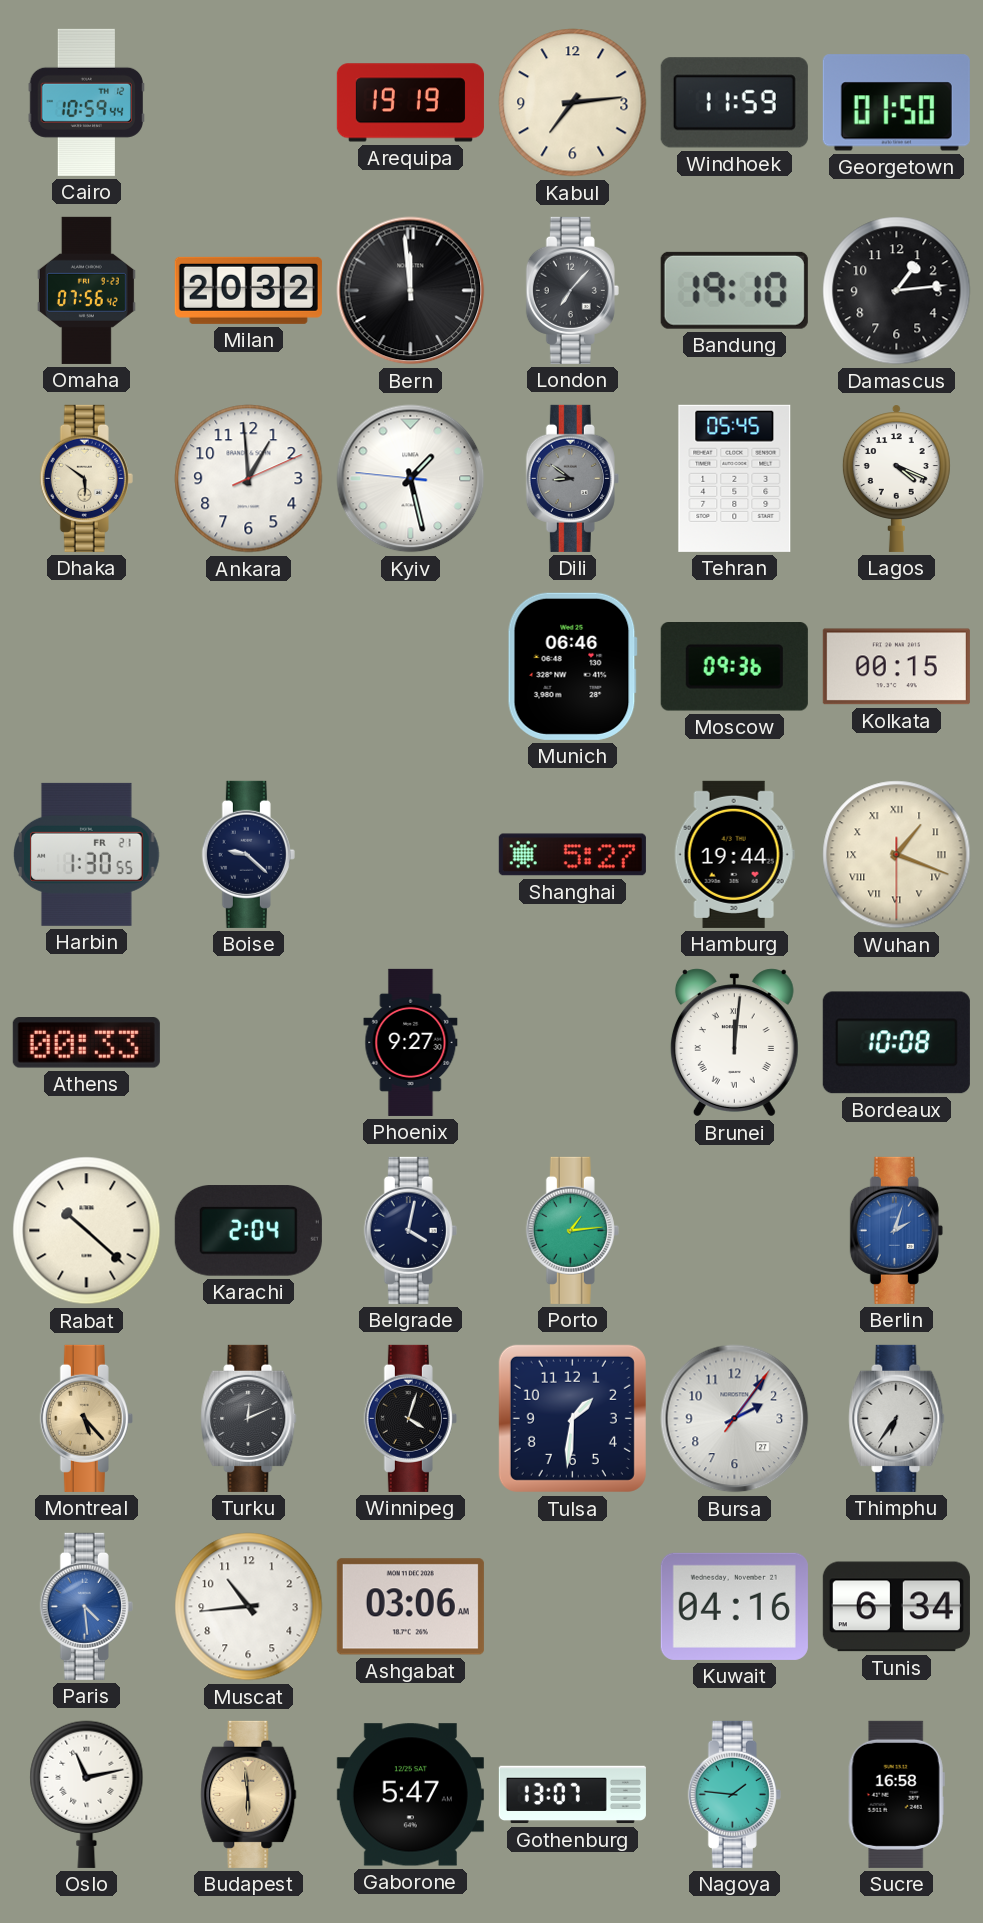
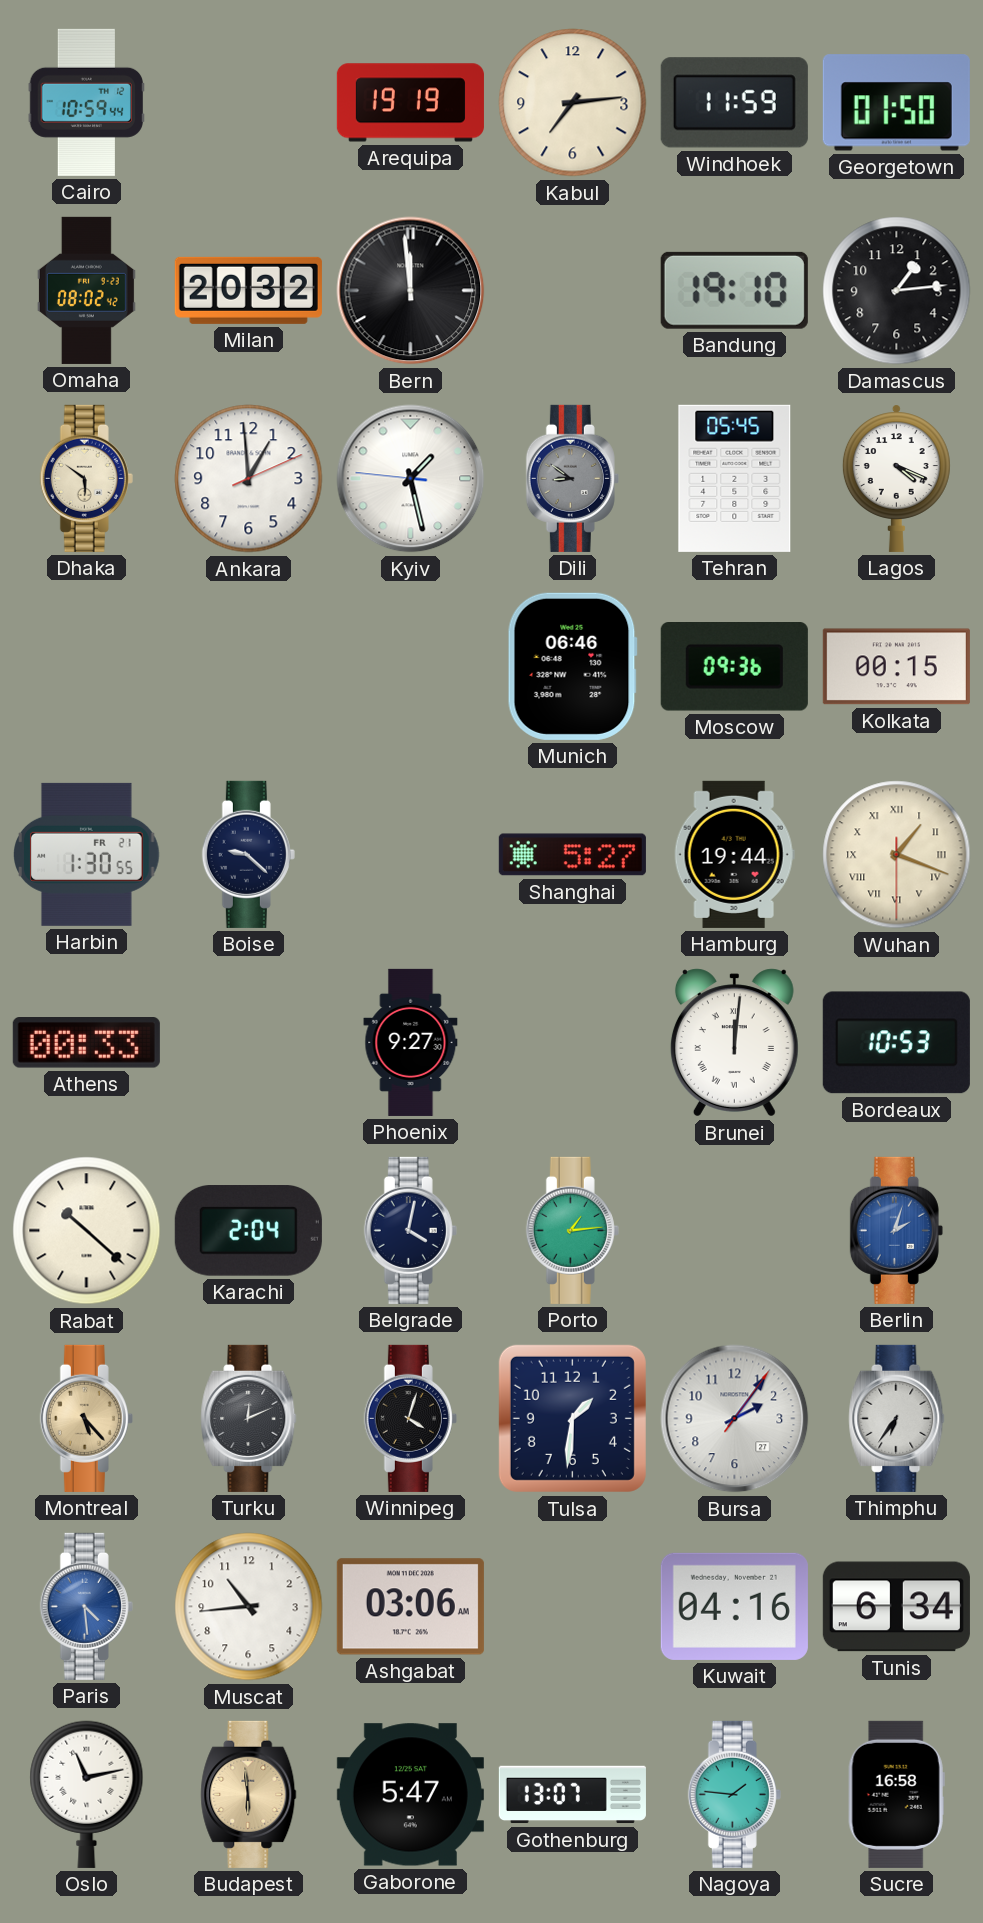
Omaha: 07:56 -> 08:02
London: 7:07 -> none
Bordeaux: 10:08 -> 10:53
